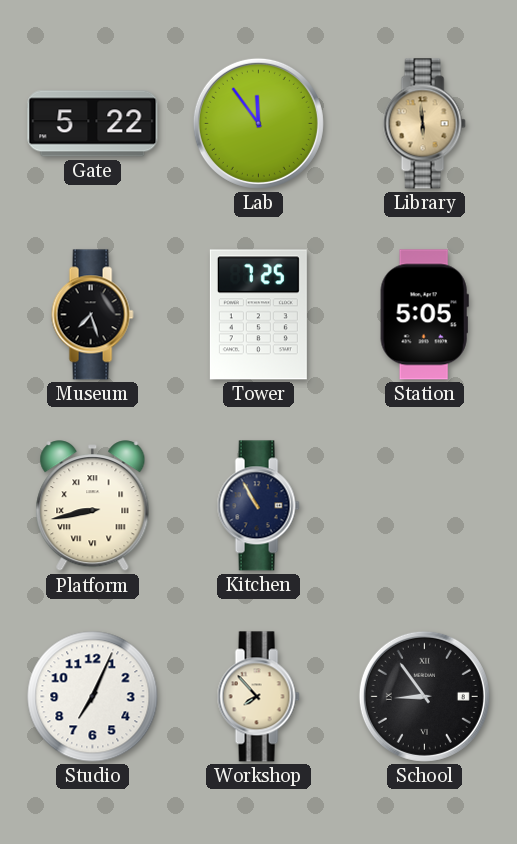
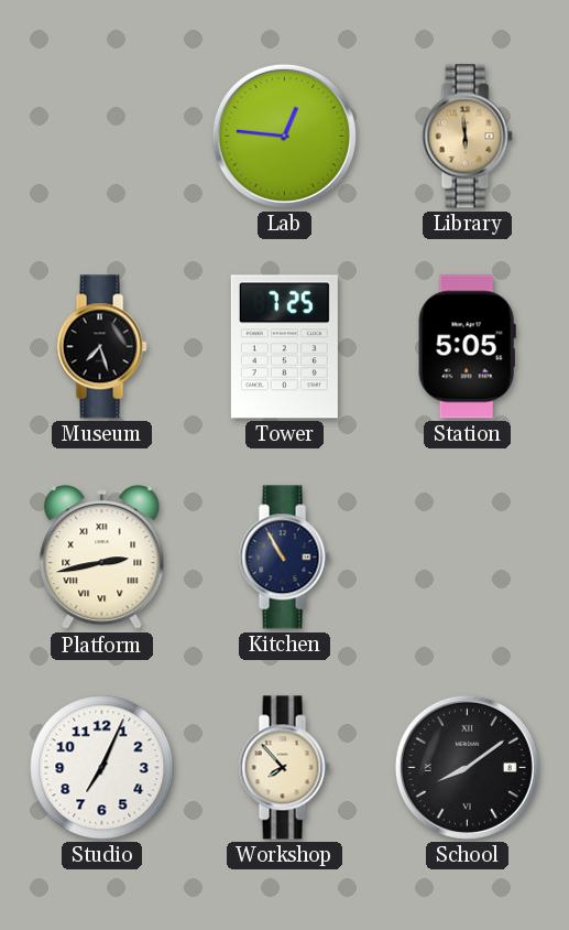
Gate: 5:22 -> none
Lab: 11:54 -> 12:46
Platform: 8:43 -> 2:43
School: 8:54 -> 8:09
